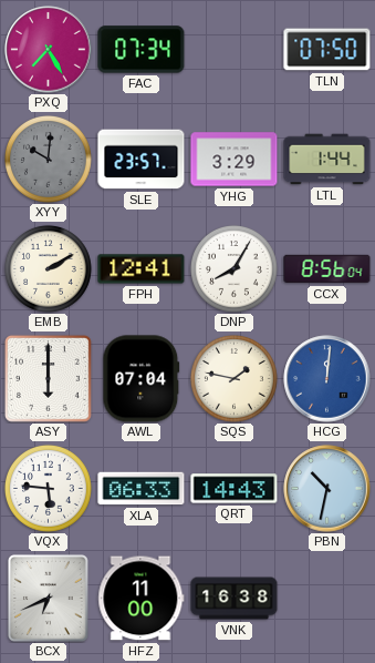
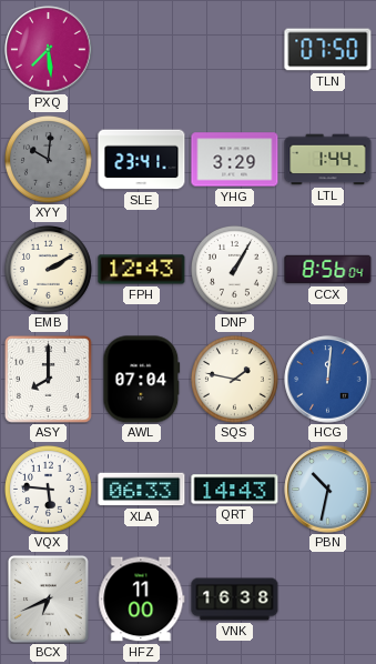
PXQ: 7:25 -> 7:29
FAC: 07:34 -> none
SLE: 23:57 -> 23:41
FPH: 12:41 -> 12:43
DNP: 8:05 -> 1:05
ASY: 6:00 -> 8:00
